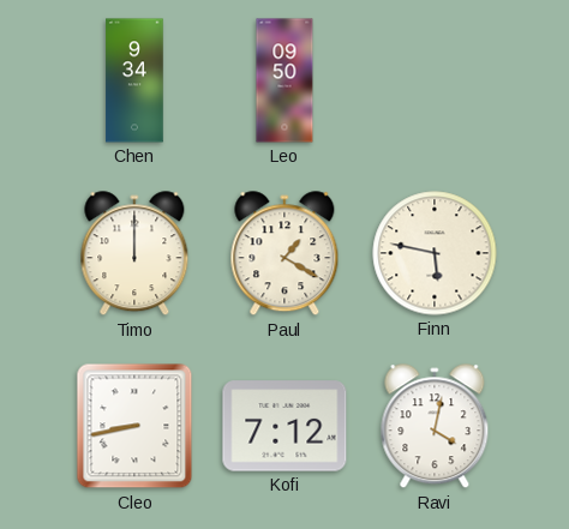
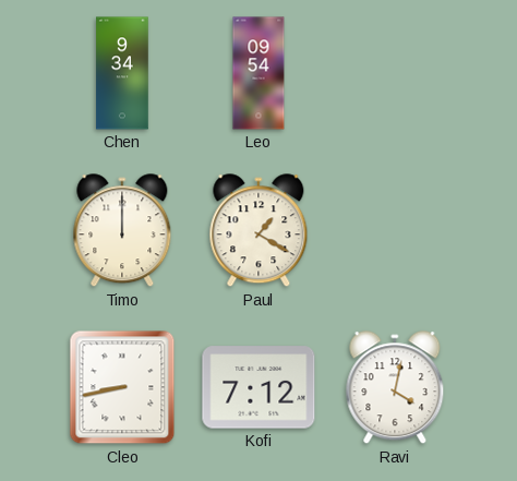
Leo: 09:50 -> 09:54
Finn: 5:47 -> none
